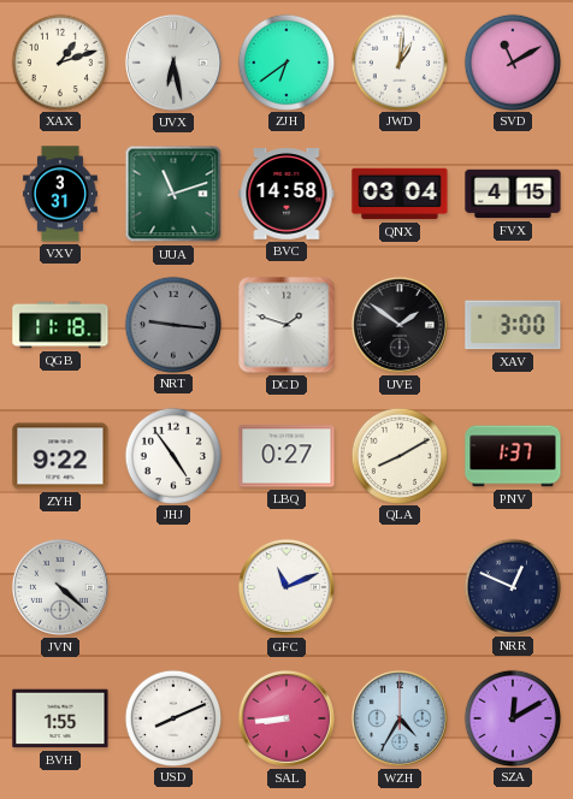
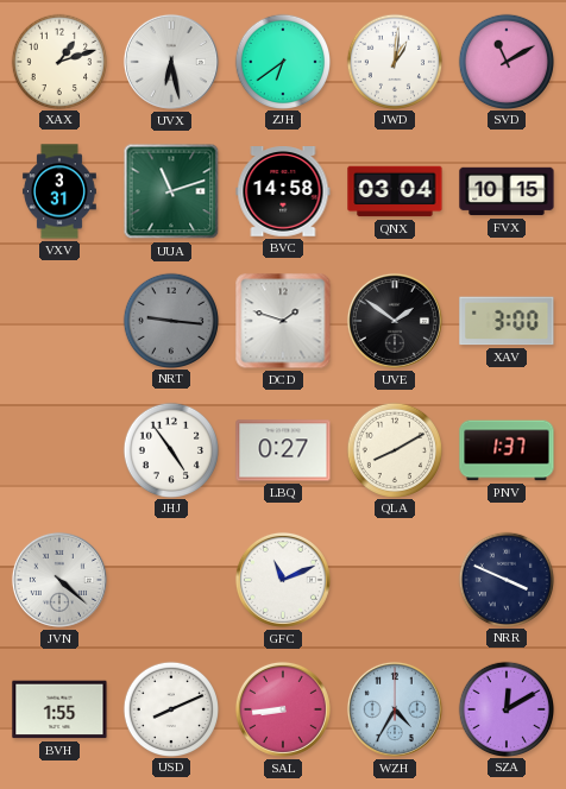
FVX: 4:15 -> 10:15
QGB: 11:18 -> none
ZYH: 9:22 -> none
NRR: 12:49 -> 3:49
